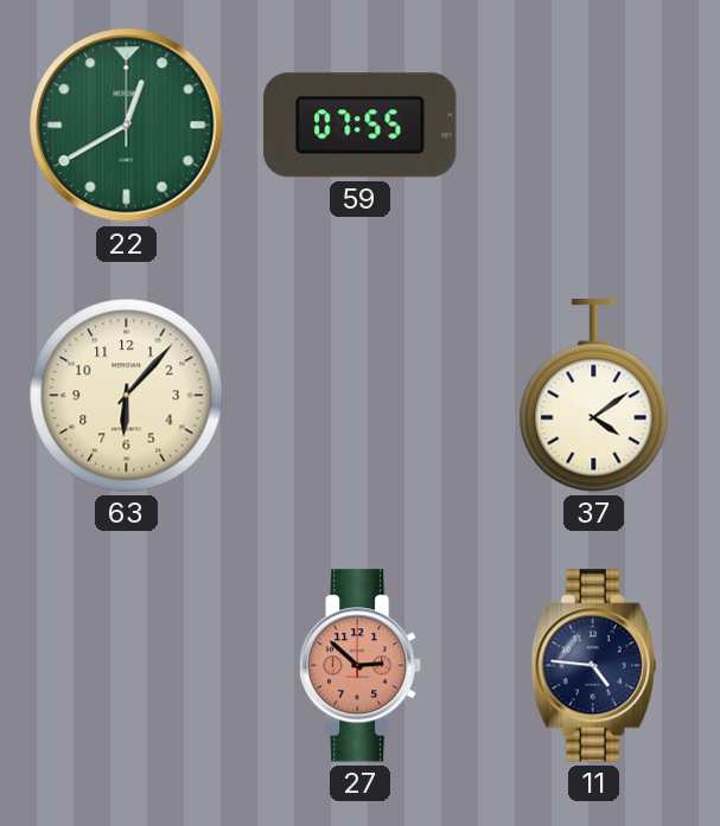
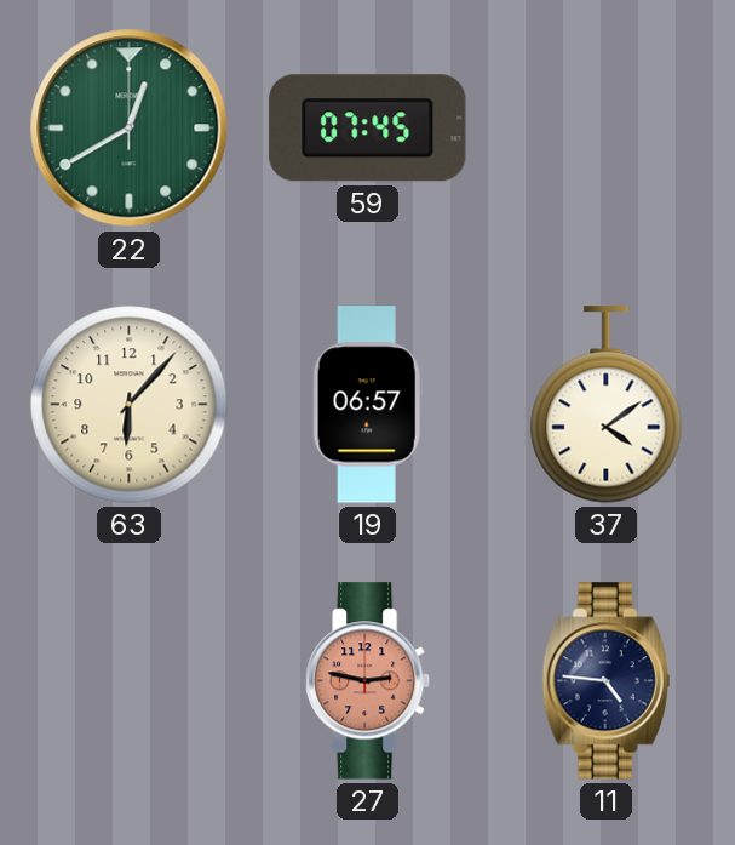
59: 07:55 -> 07:45
19: none -> 06:57
27: 2:52 -> 2:47
